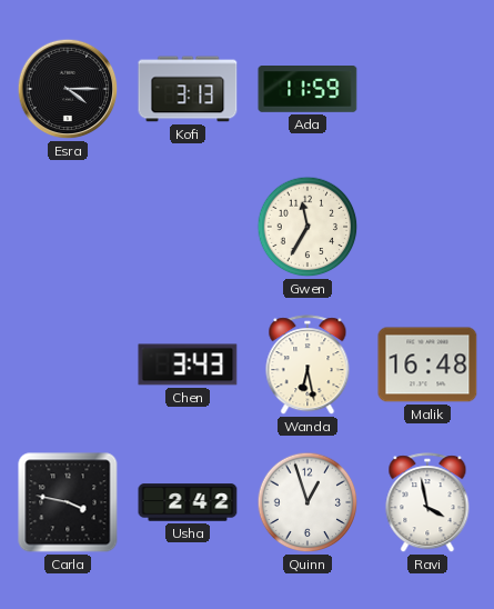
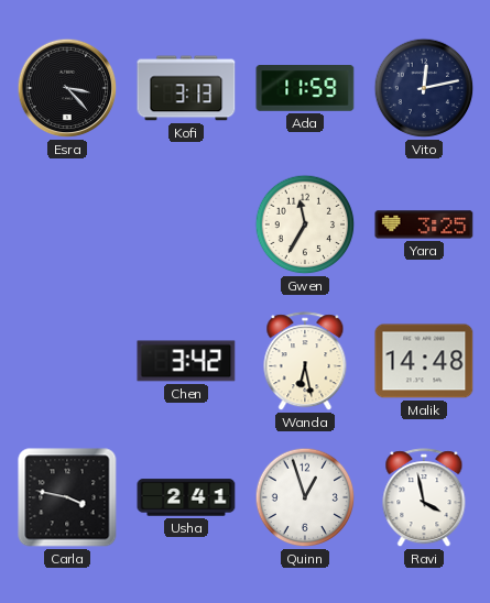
Esra: 4:15 -> 3:23
Vito: none -> 12:13
Yara: none -> 3:25
Chen: 3:43 -> 3:42
Malik: 16:48 -> 14:48
Usha: 2:42 -> 2:41
